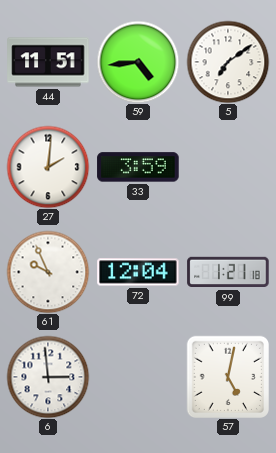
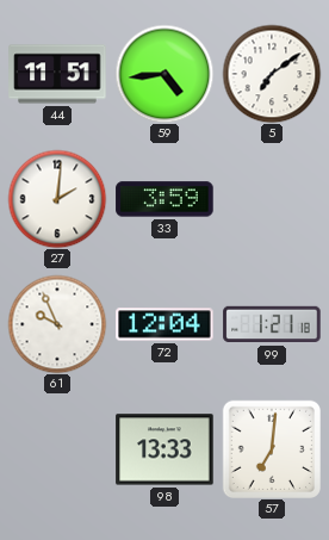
6: 2:59 -> none
98: none -> 13:33
57: 5:02 -> 7:01
